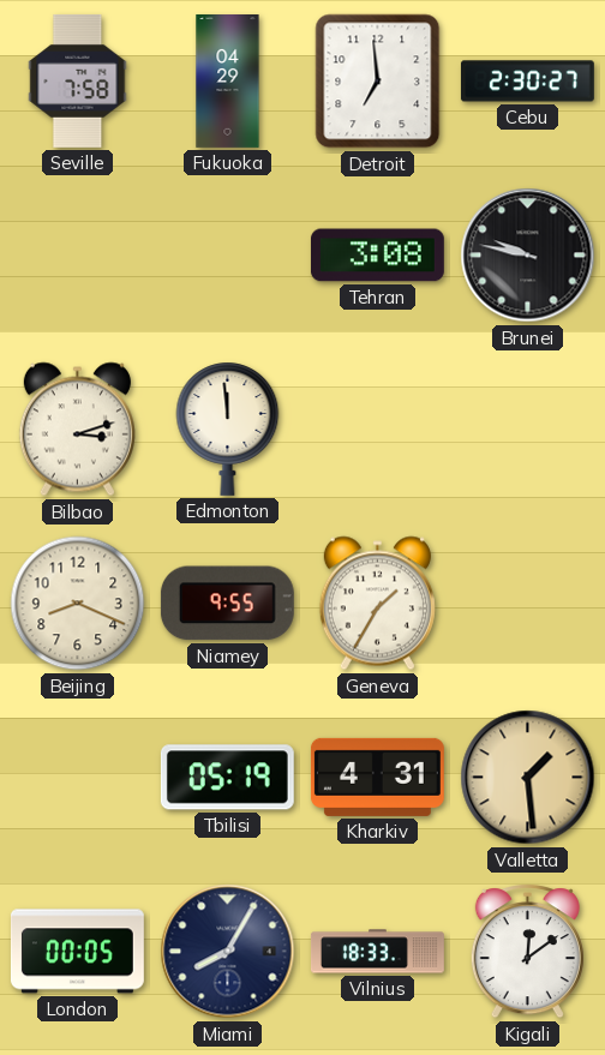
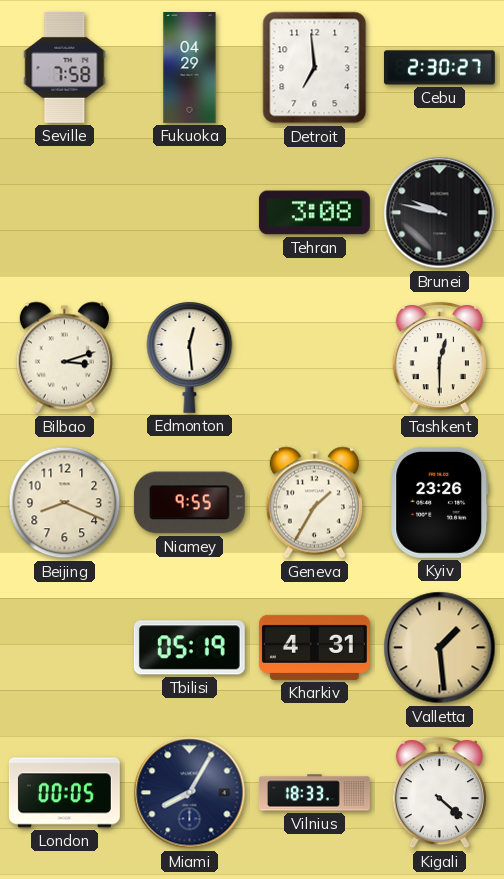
Edmonton: 11:59 -> 12:29
Tashkent: none -> 12:30
Kyiv: none -> 23:26
Kigali: 12:09 -> 4:22
